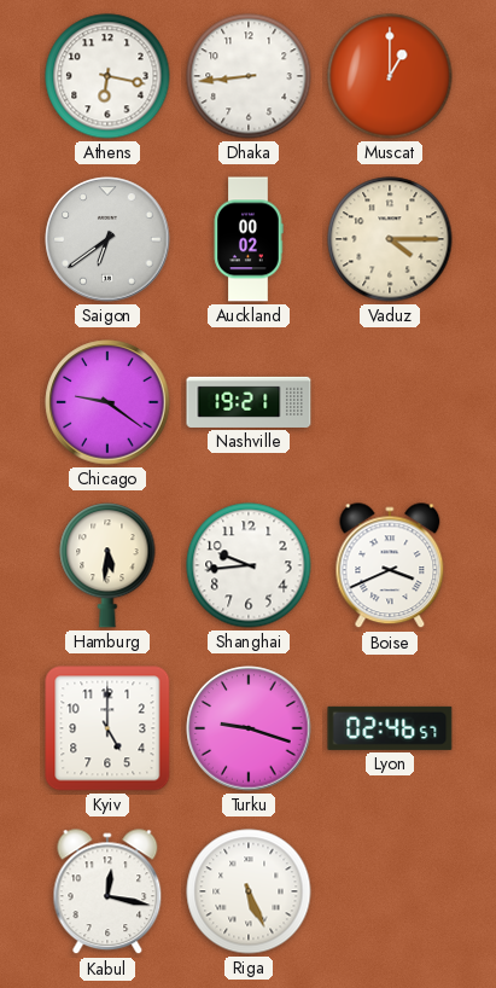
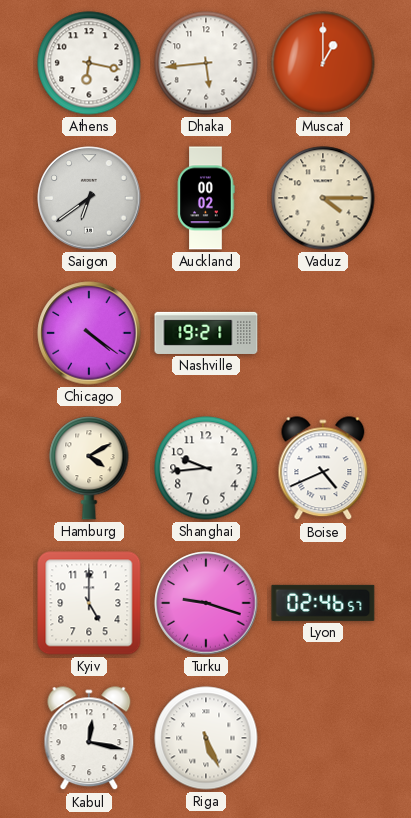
Dhaka: 8:44 -> 5:44
Chicago: 9:21 -> 4:21
Hamburg: 5:31 -> 4:10
Boise: 3:41 -> 4:41
